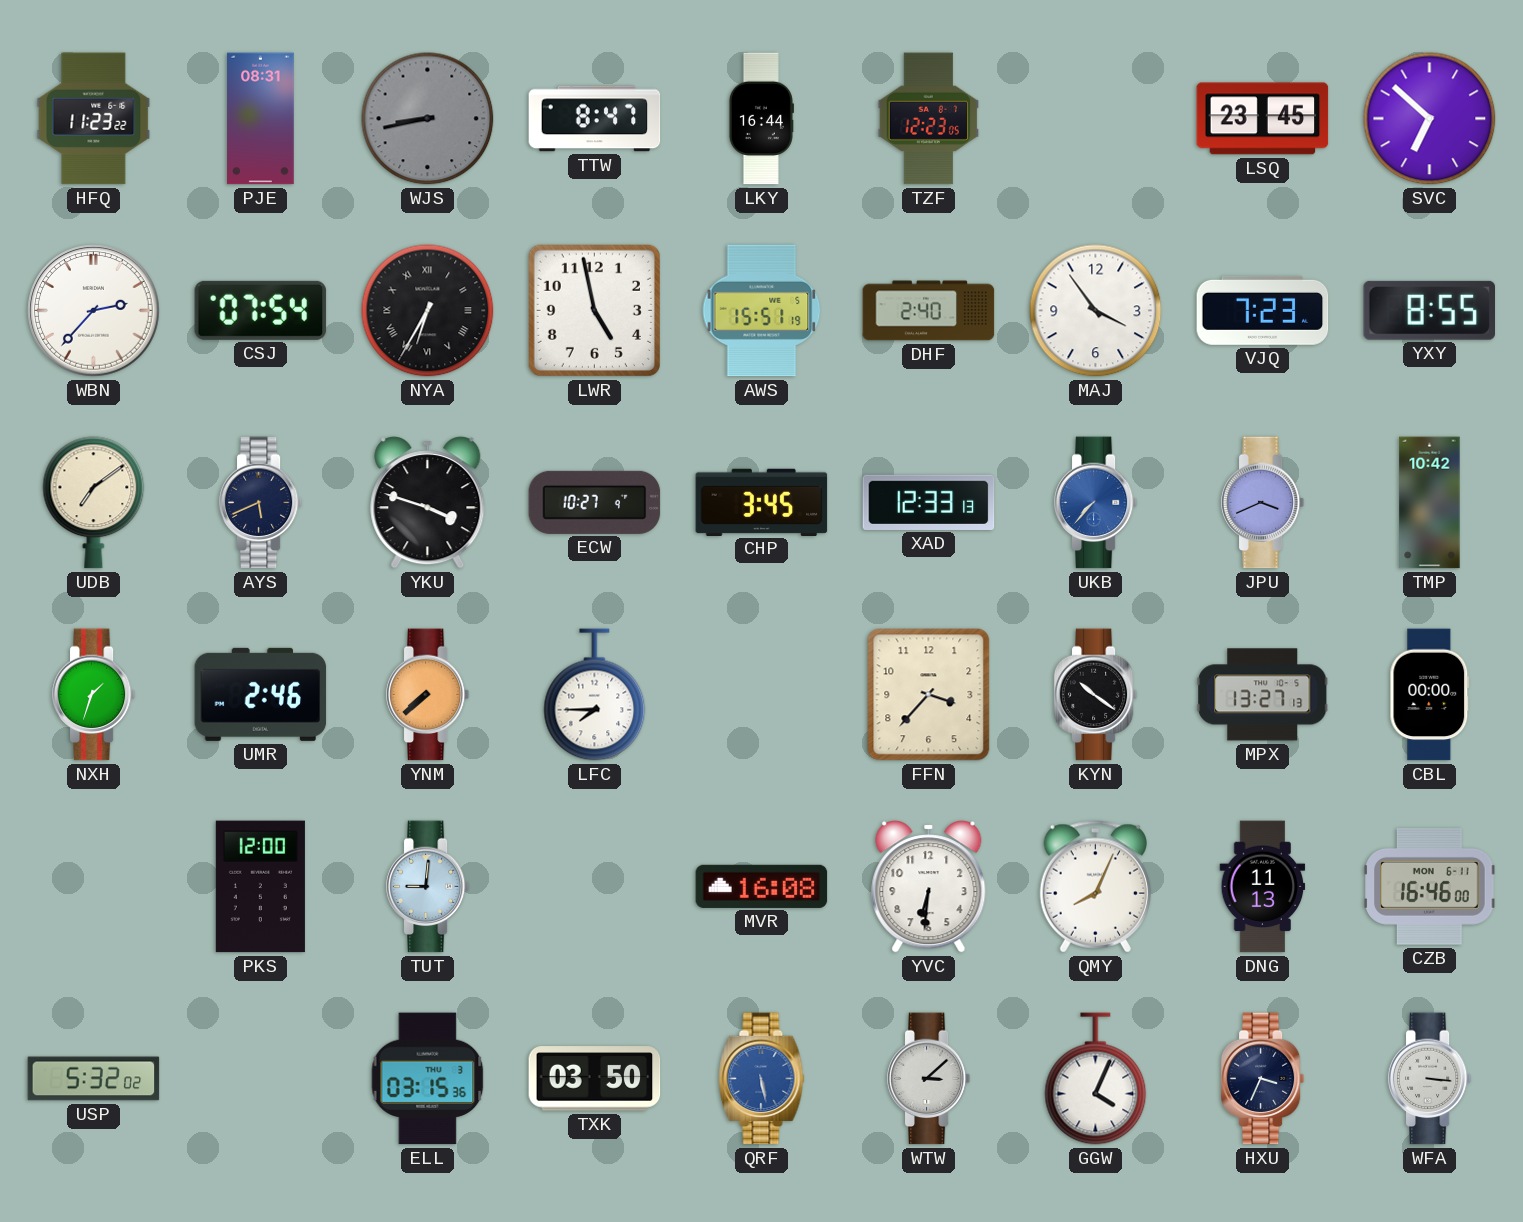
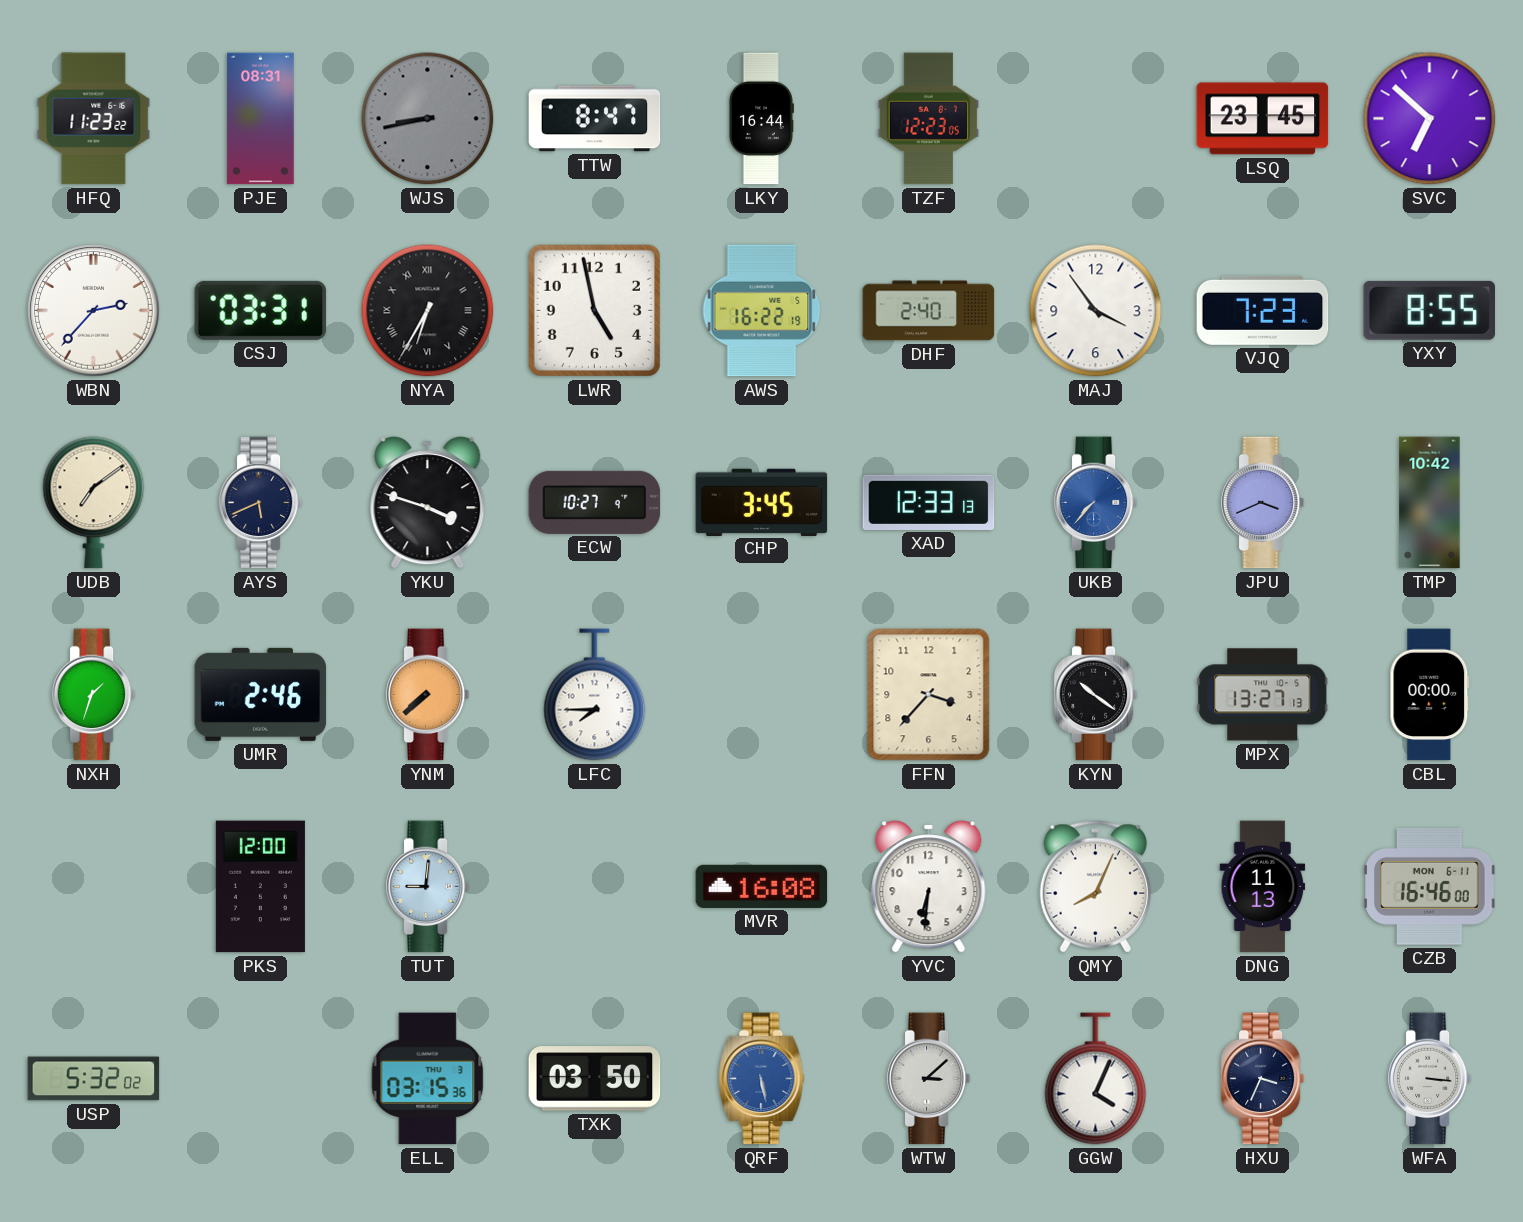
CSJ: 07:54 -> 03:31
AWS: 15:51 -> 16:22
